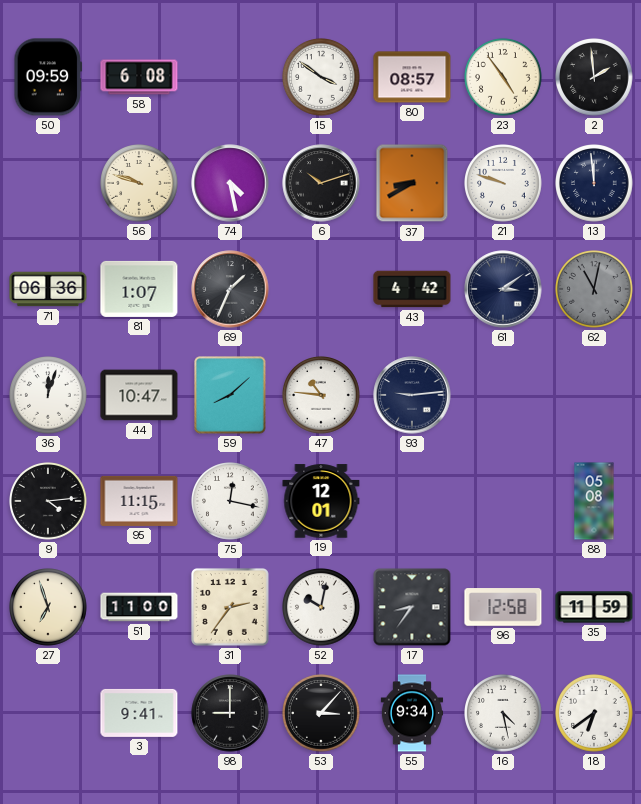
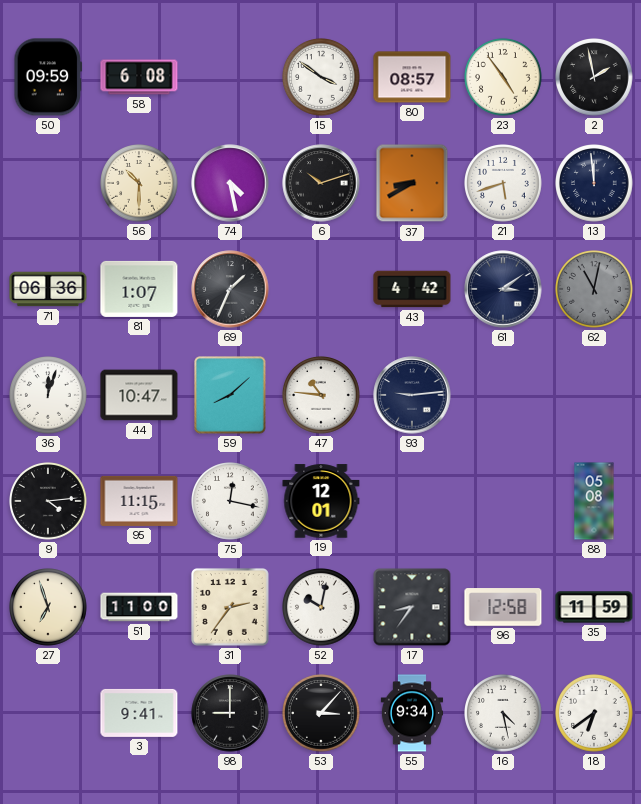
2: 1:59 -> 1:58
56: 9:48 -> 10:30
21: 9:48 -> 5:42
